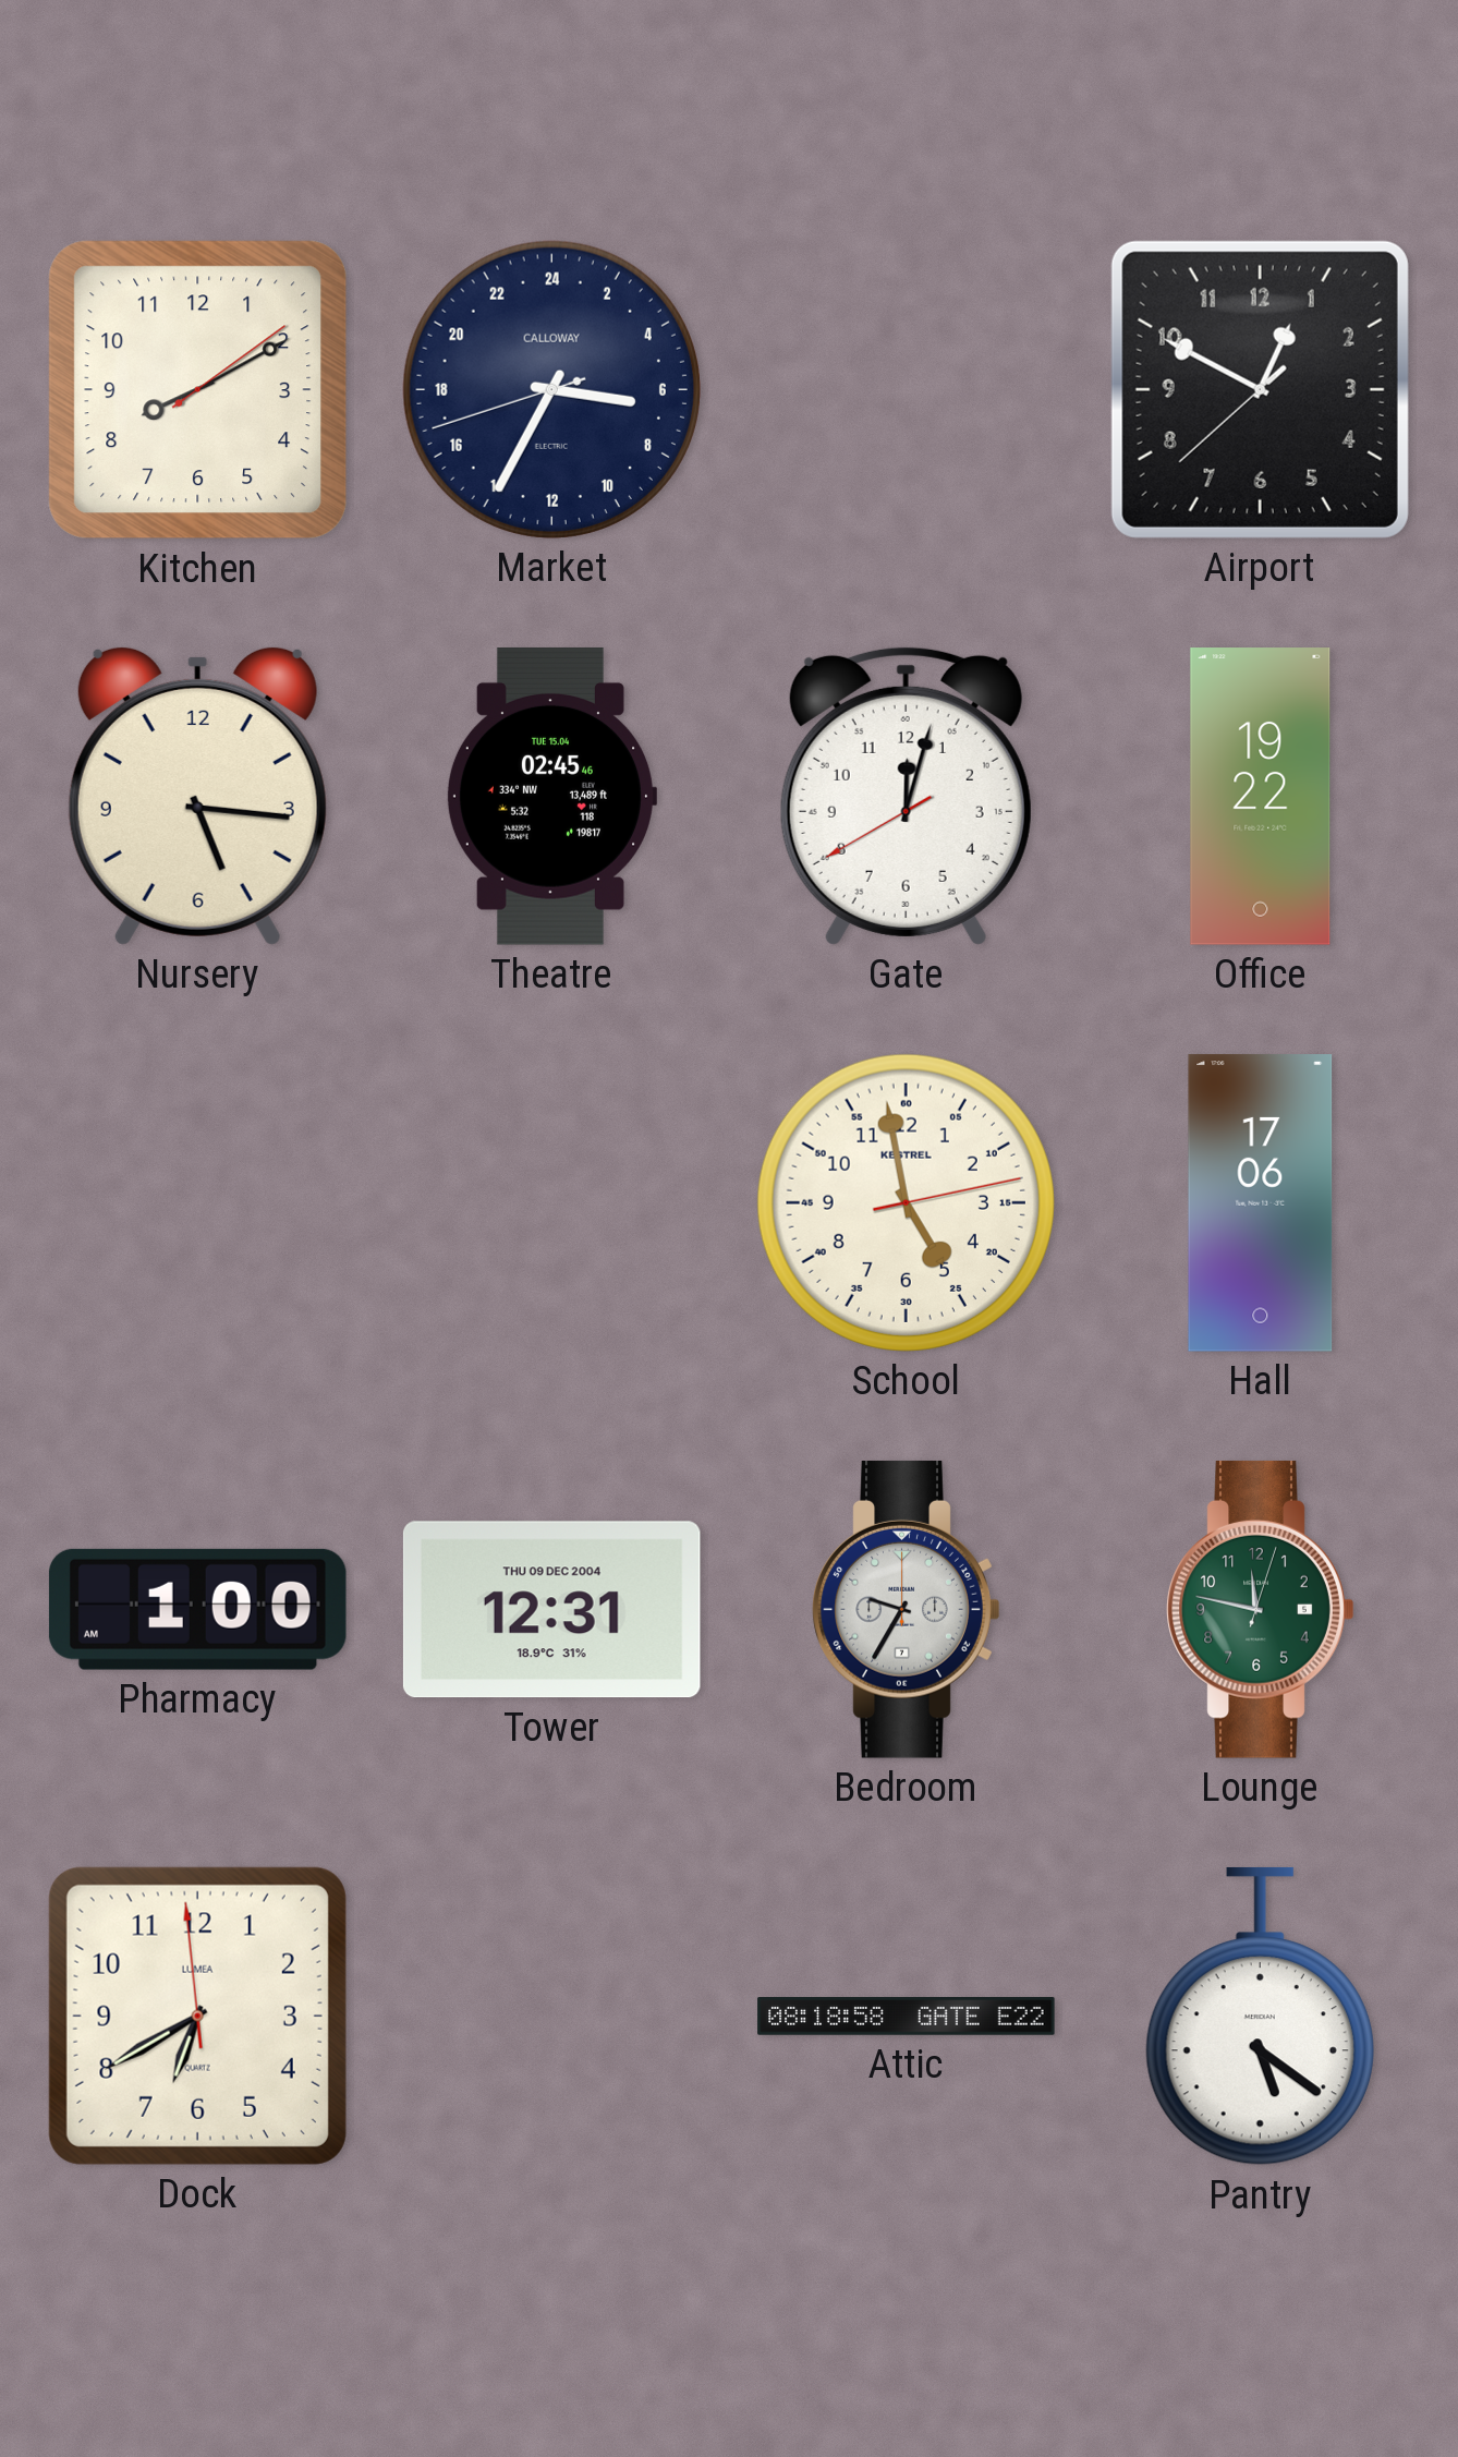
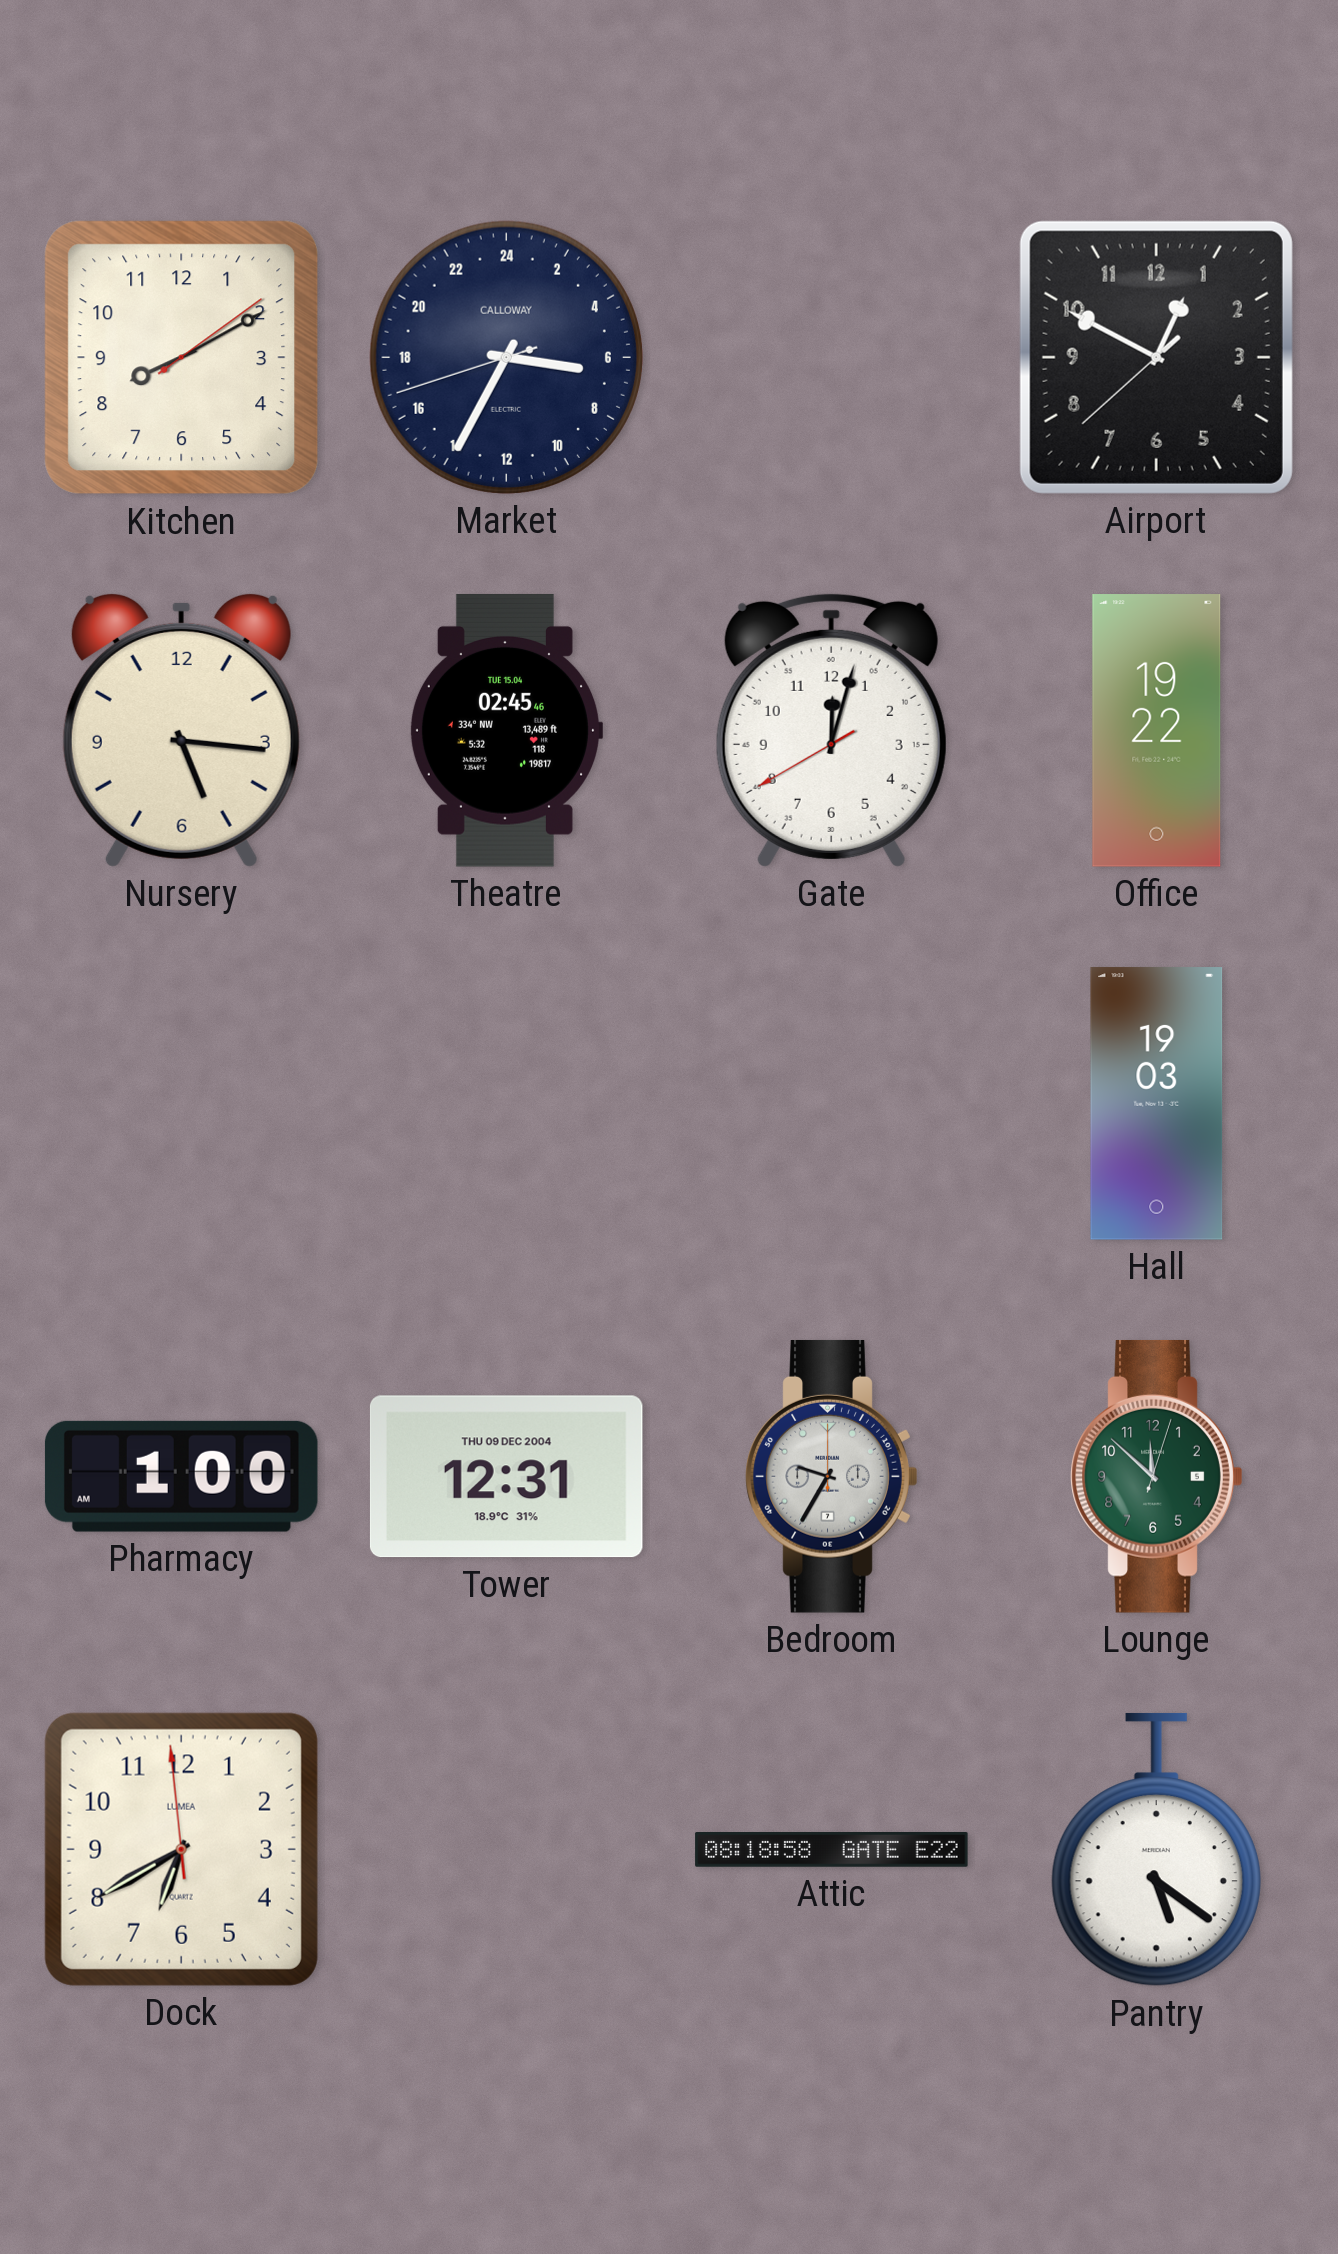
School: 4:58 -> none
Hall: 17:06 -> 19:03
Lounge: 11:47 -> 11:52
